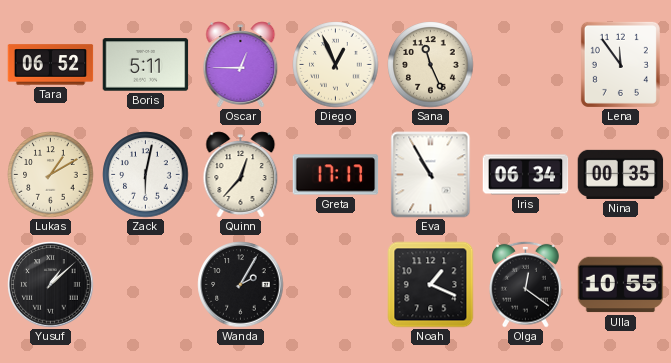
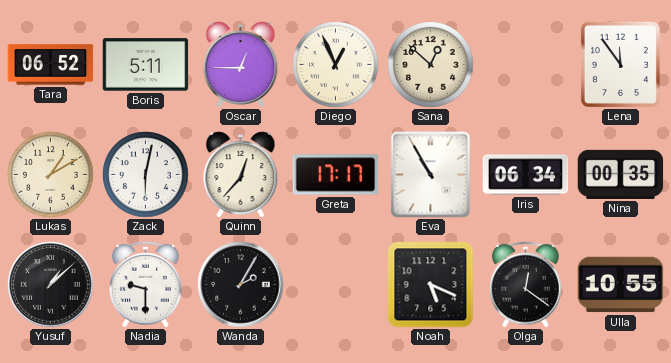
Sana: 11:26 -> 12:52
Nadia: none -> 9:30
Noah: 1:19 -> 5:19
